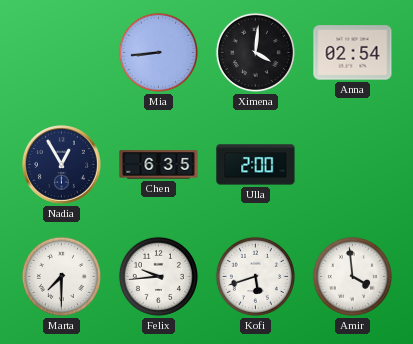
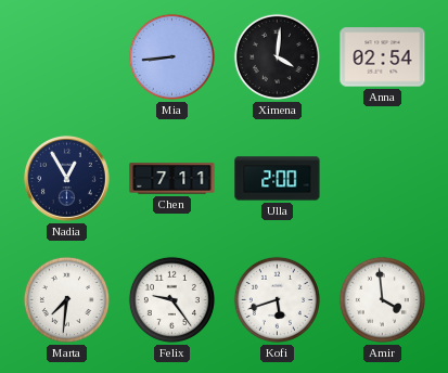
Chen: 6:35 -> 7:11
Marta: 7:30 -> 7:31
Felix: 9:44 -> 9:24
